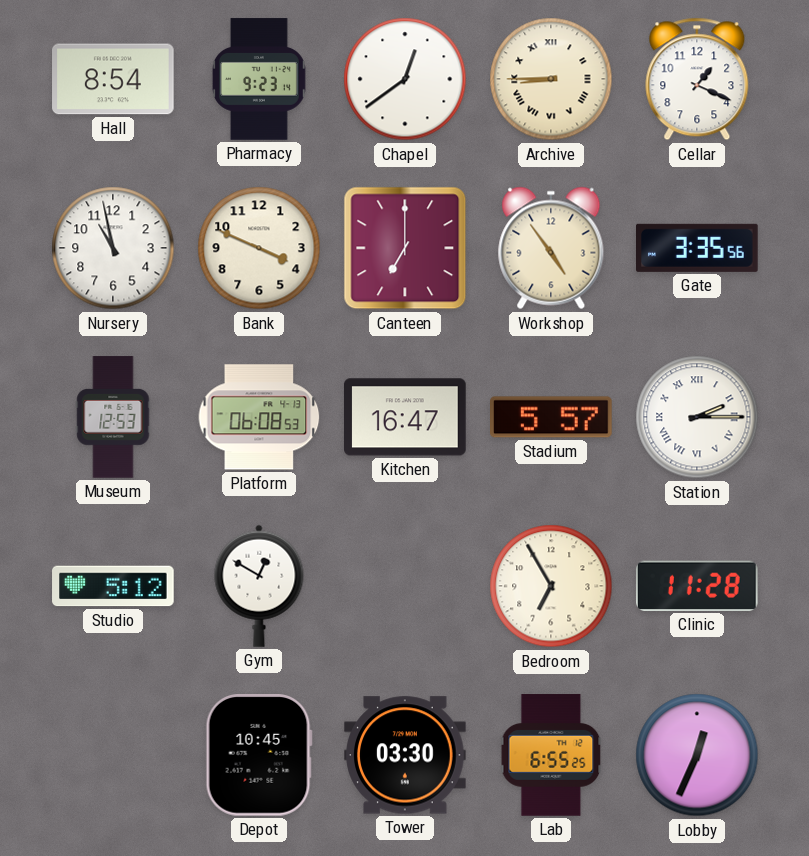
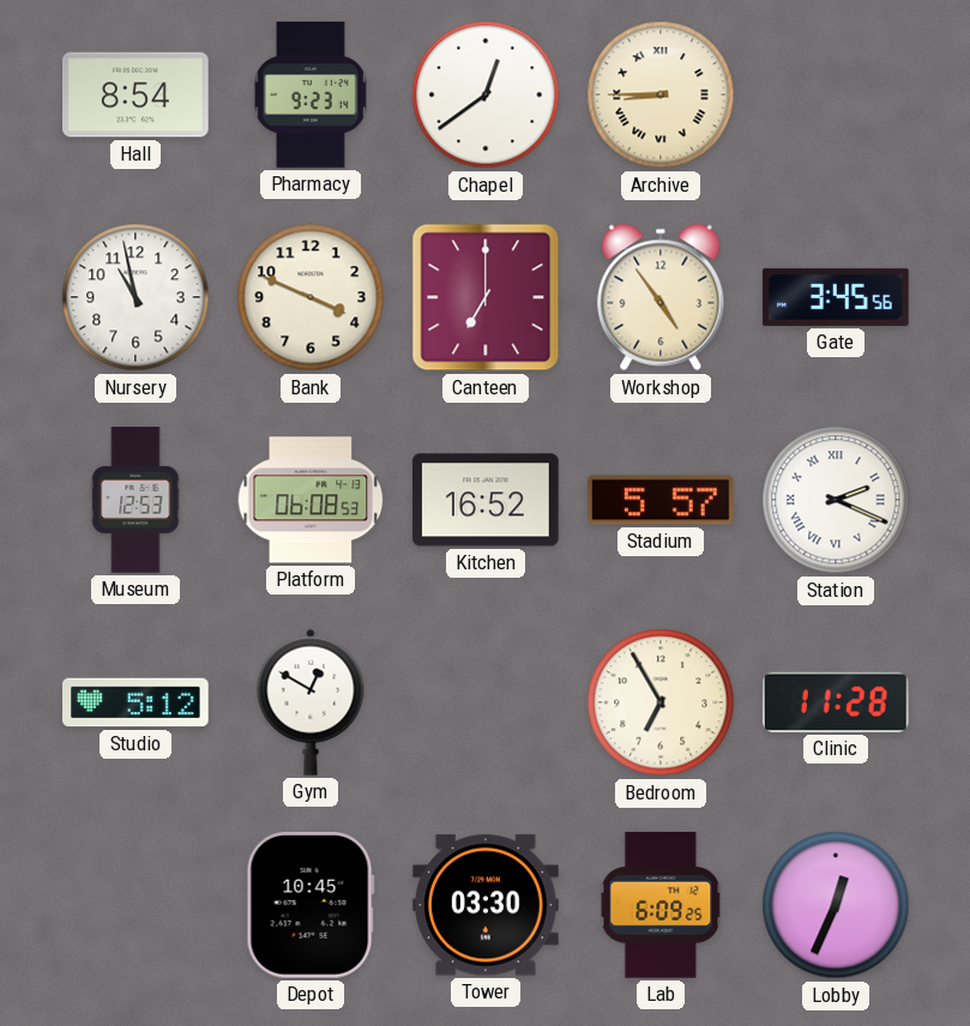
Cellar: 1:19 -> none
Gate: 3:35 -> 3:45
Kitchen: 16:47 -> 16:52
Station: 2:15 -> 2:19
Lab: 6:55 -> 6:09
